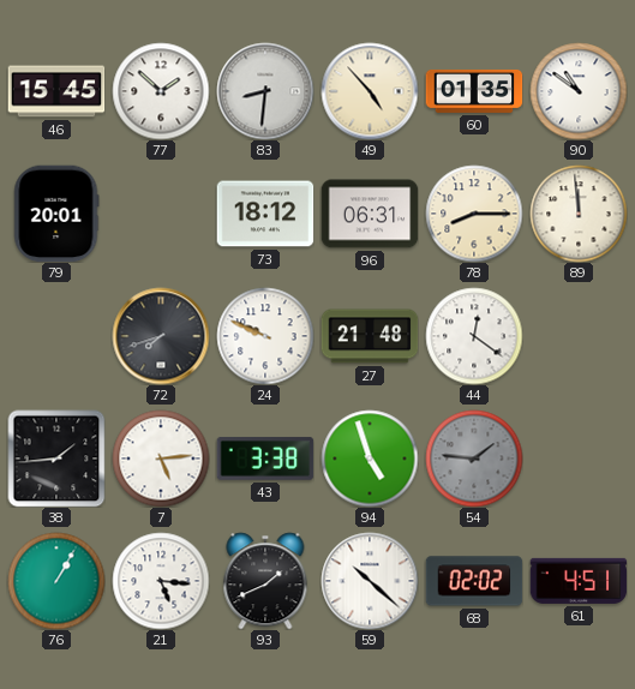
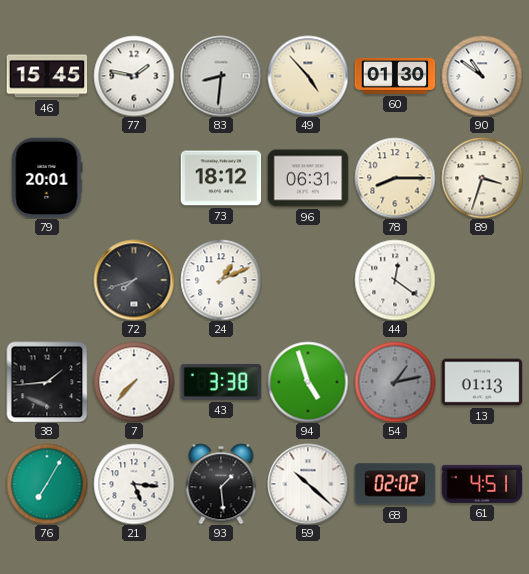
77: 1:52 -> 1:47
60: 01:35 -> 01:30
89: 11:59 -> 3:33
24: 9:49 -> 1:11
27: 21:48 -> none
7: 5:14 -> 7:37
54: 1:46 -> 1:13
13: none -> 01:13
76: 1:05 -> 7:05
93: 1:41 -> 1:29
